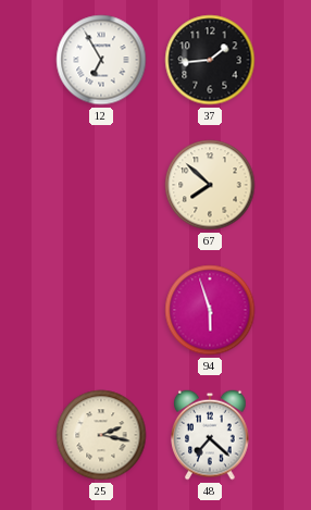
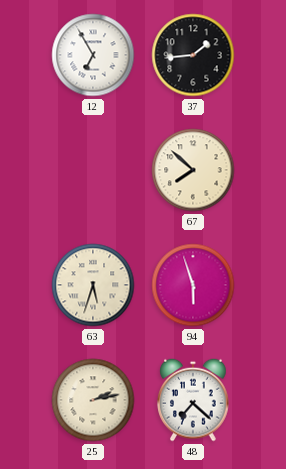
63: none -> 5:33
25: 2:17 -> 2:13
